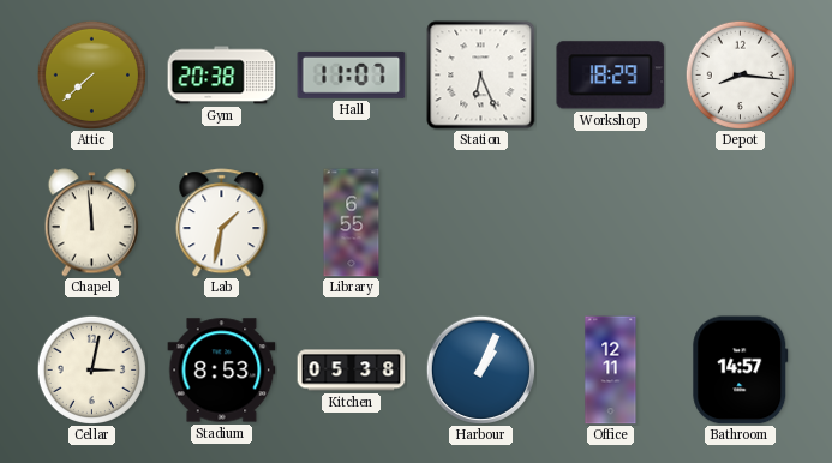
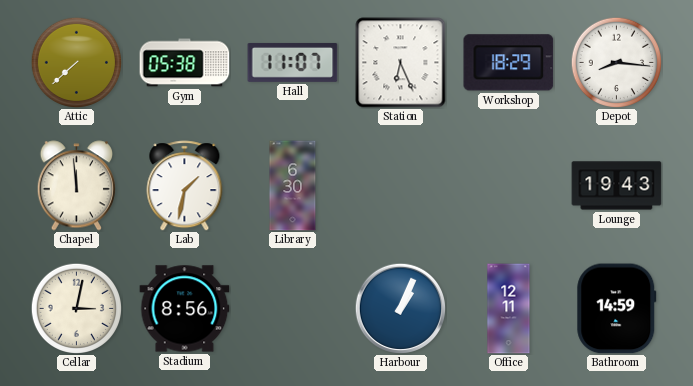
Gym: 20:38 -> 05:38
Library: 6:55 -> 6:30
Lounge: none -> 19:43
Stadium: 8:53 -> 8:56
Kitchen: 05:38 -> none
Bathroom: 14:57 -> 14:59
